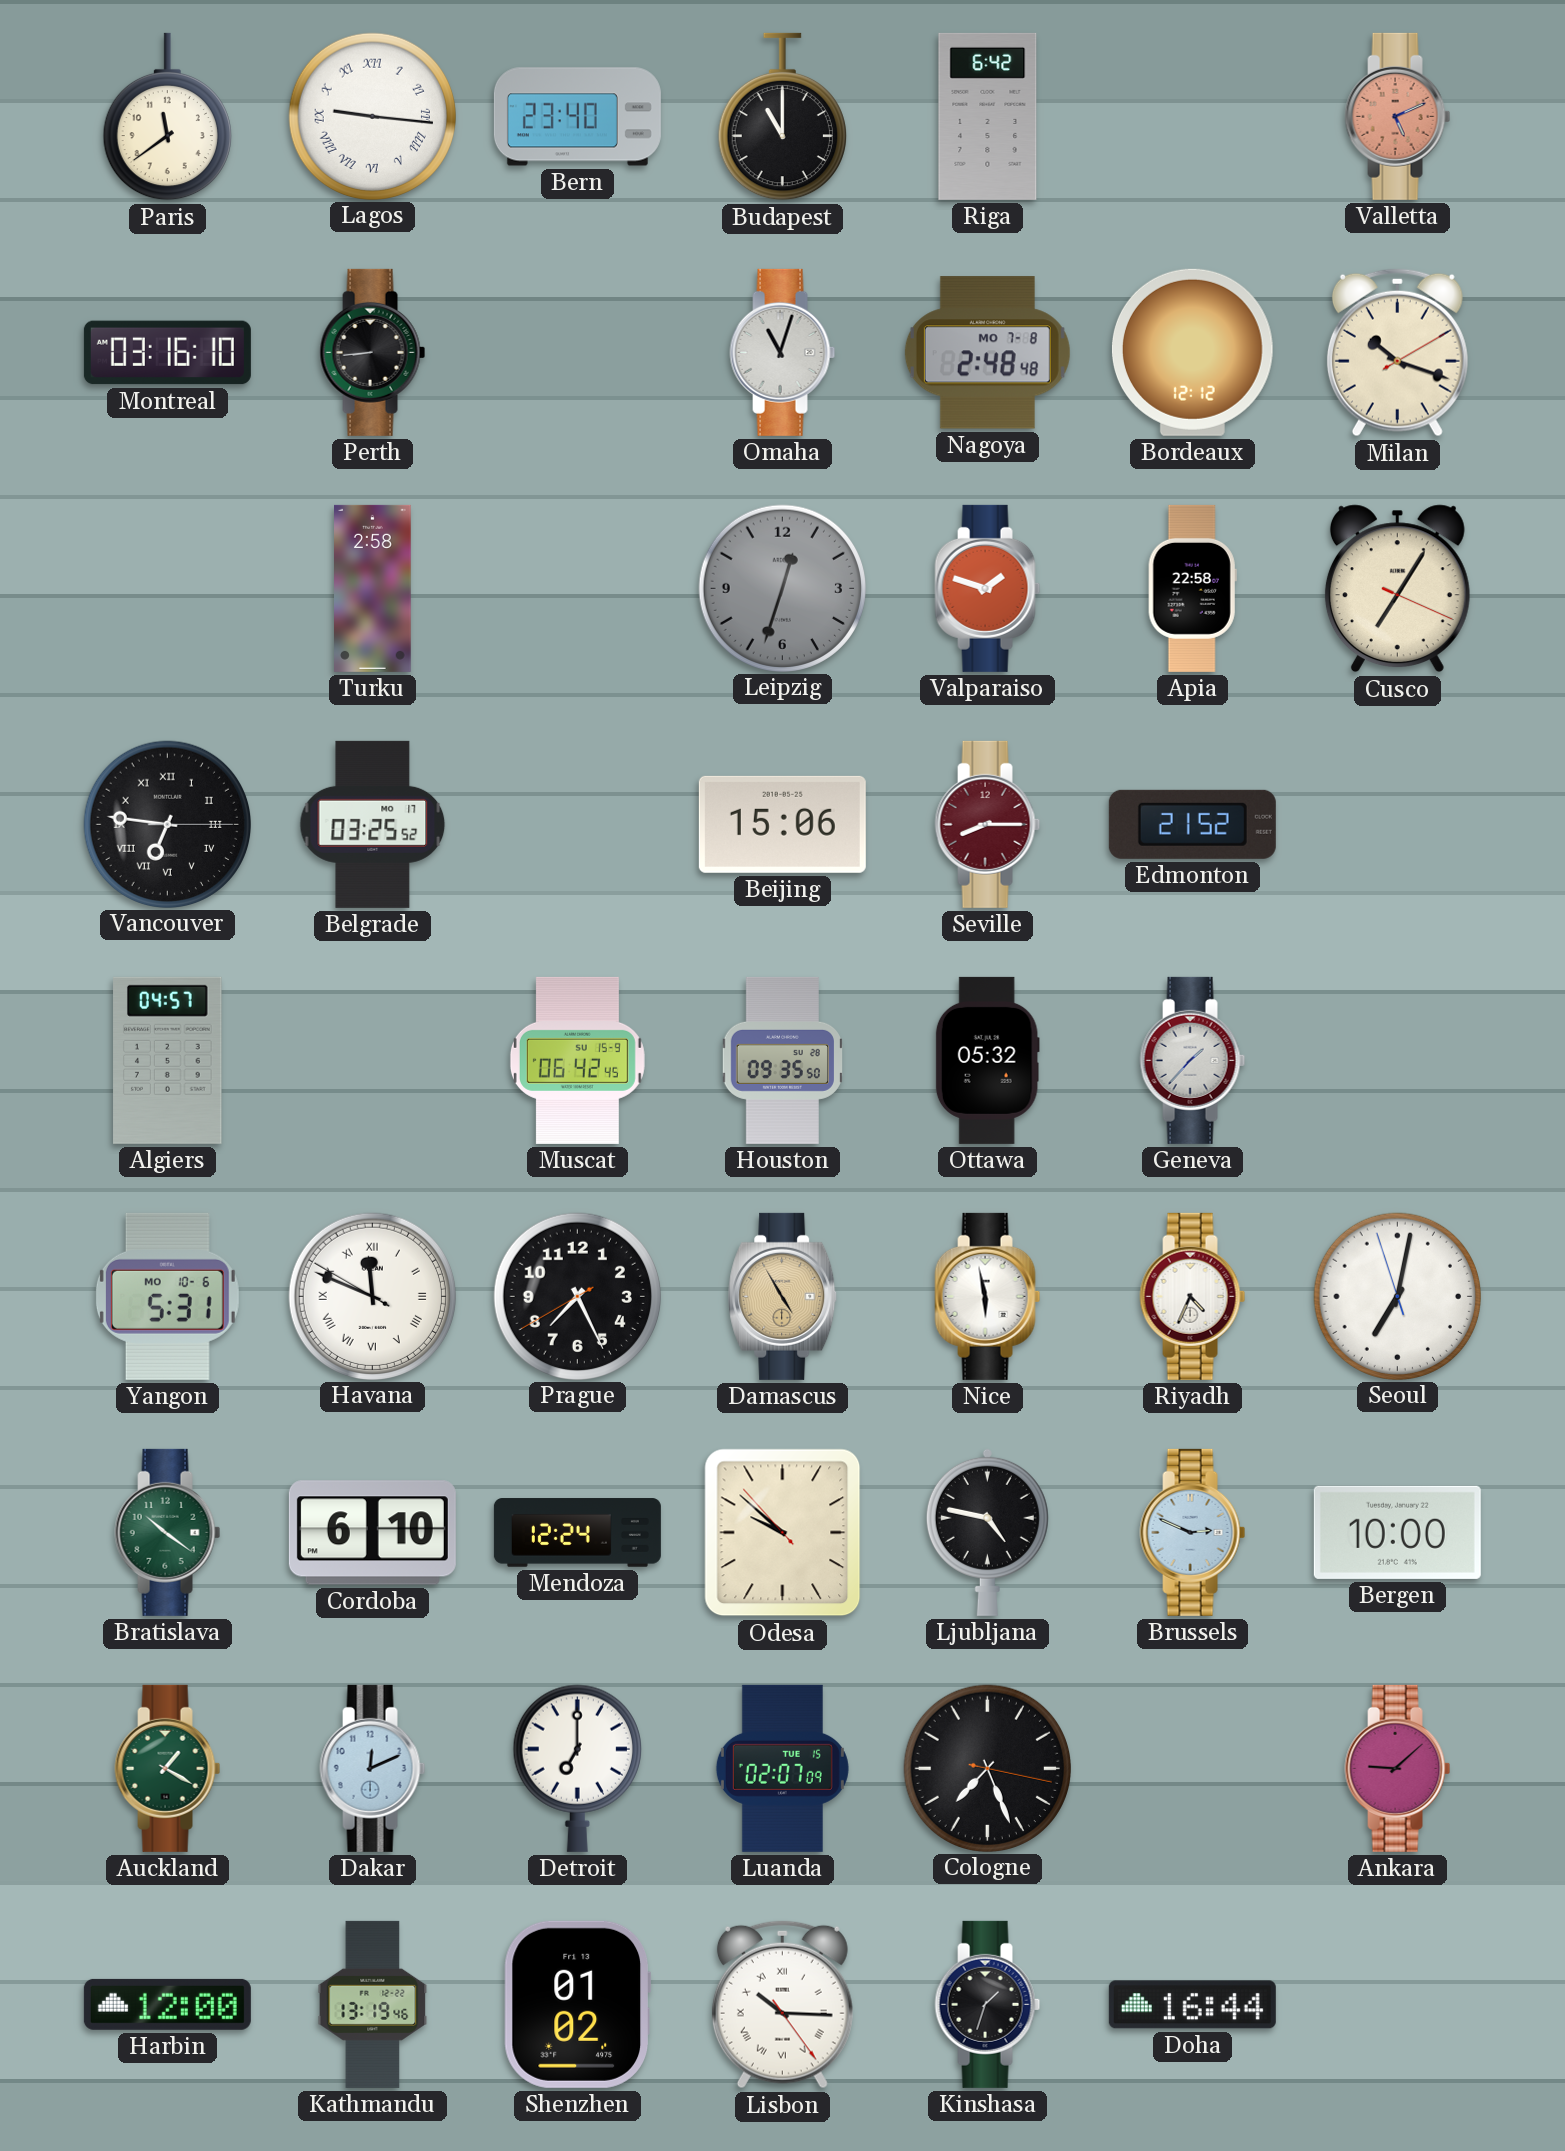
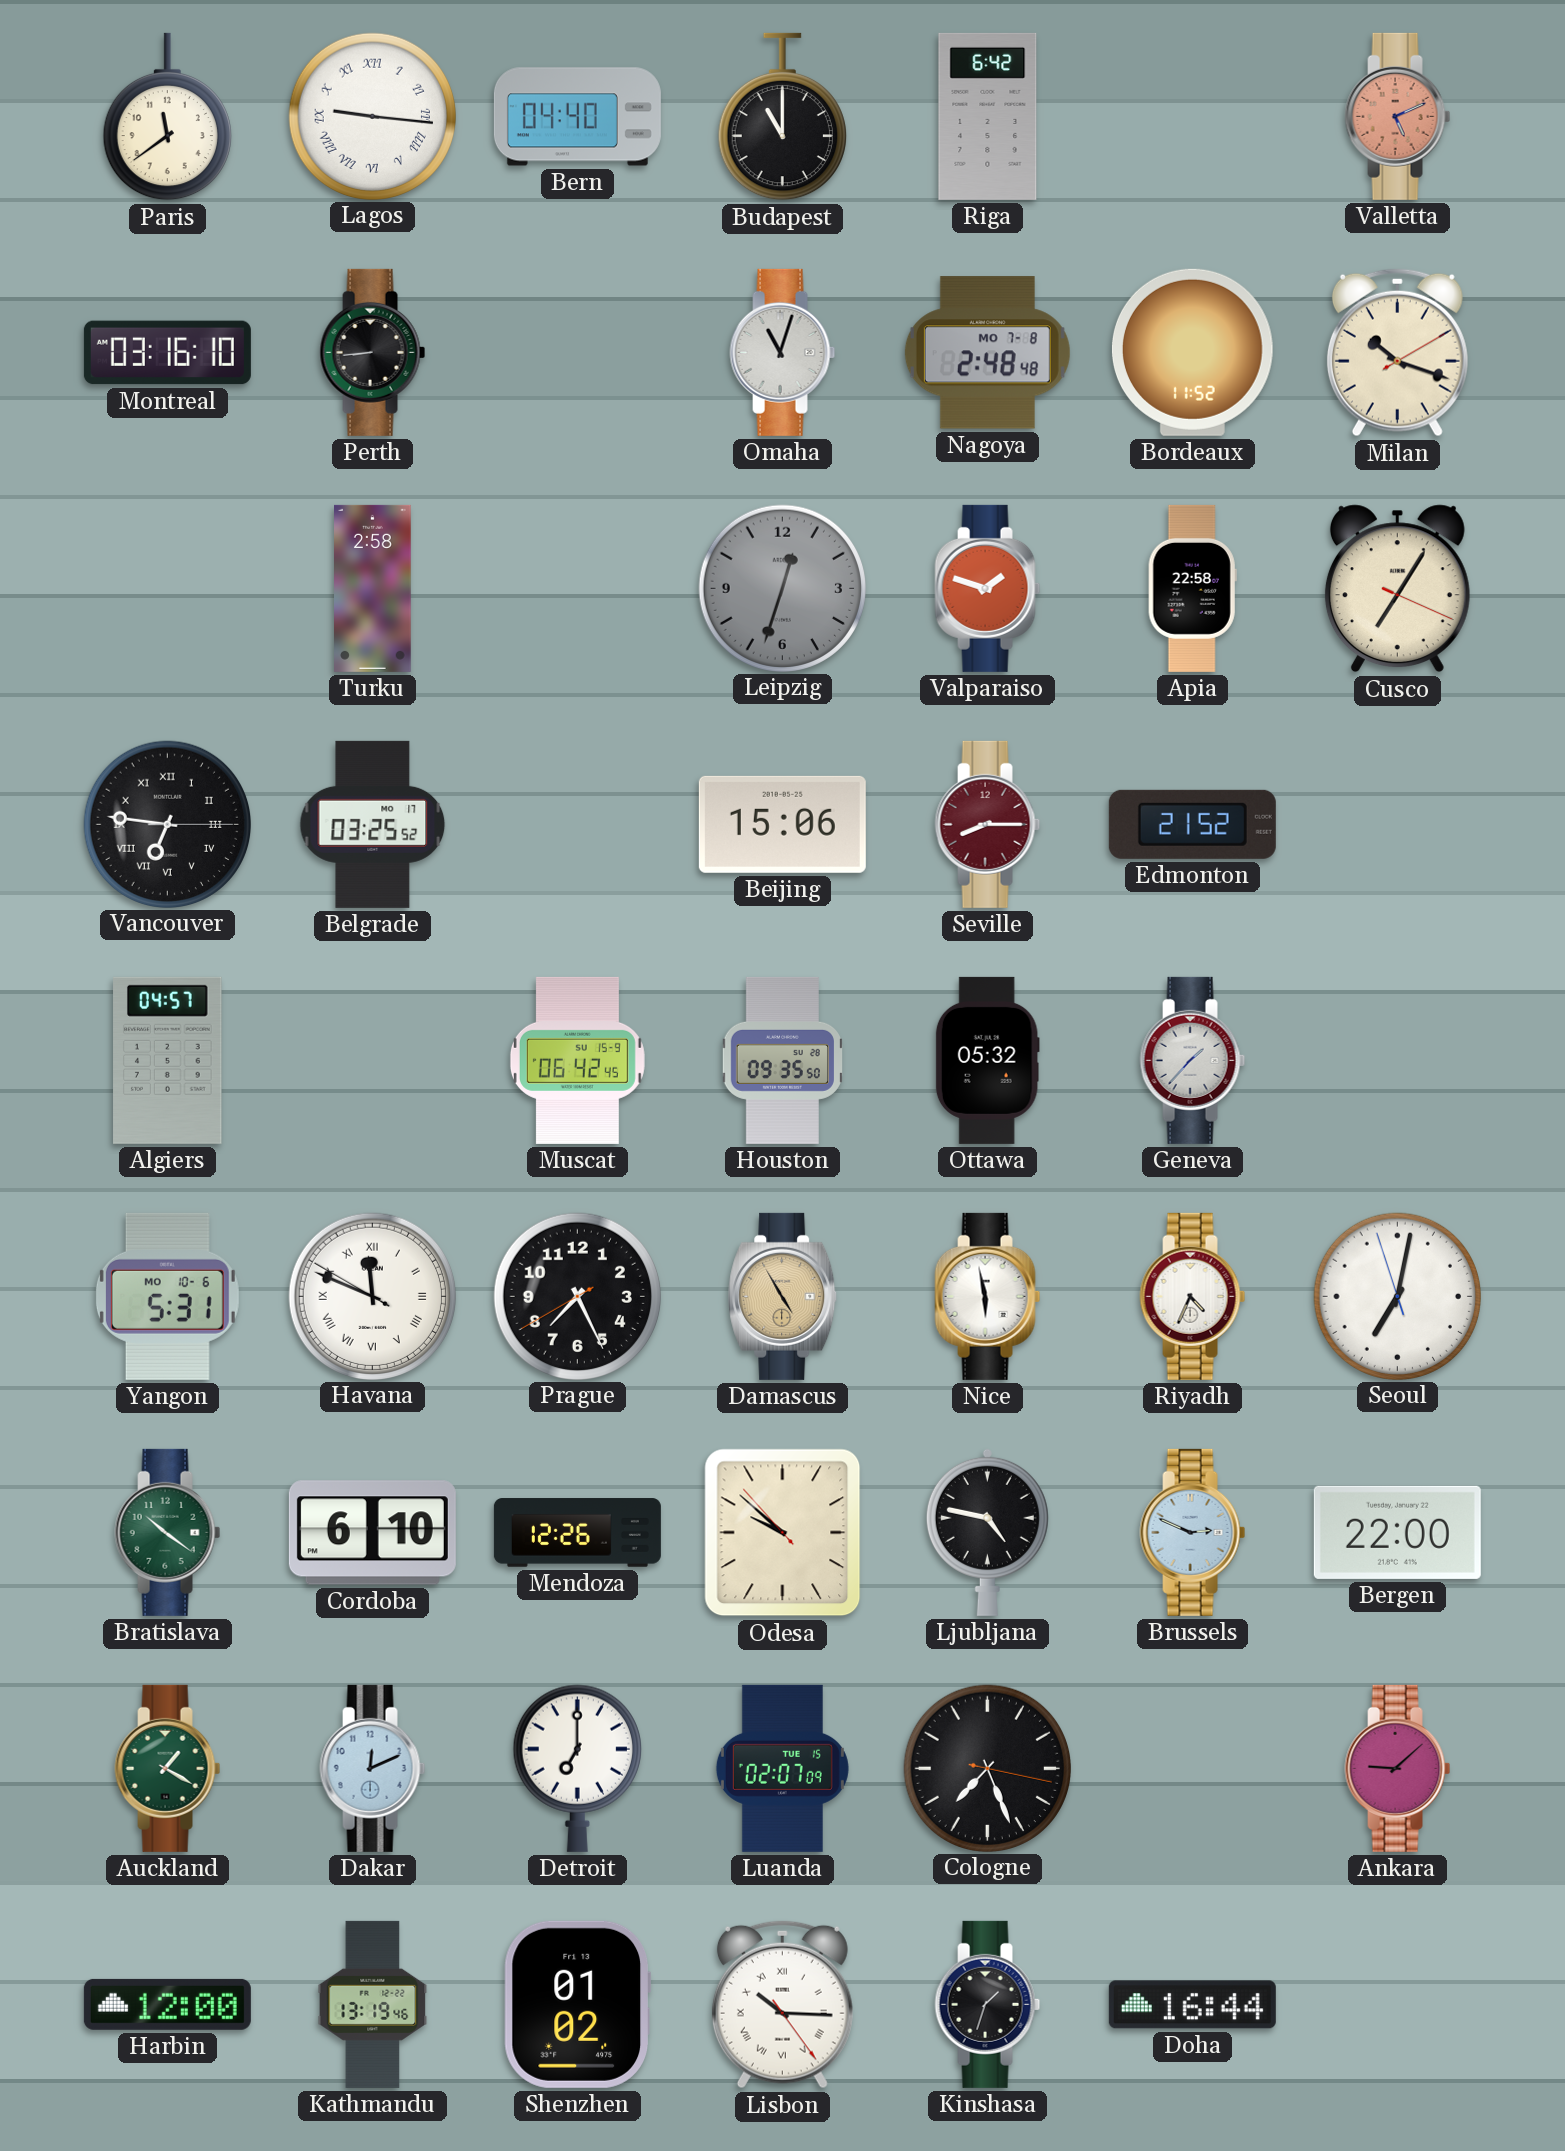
Bern: 23:40 -> 04:40
Bordeaux: 12:12 -> 11:52
Mendoza: 12:24 -> 12:26
Bergen: 10:00 -> 22:00
